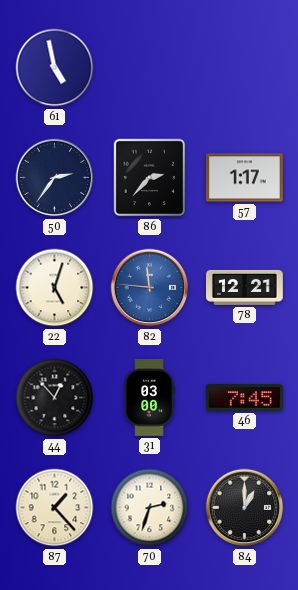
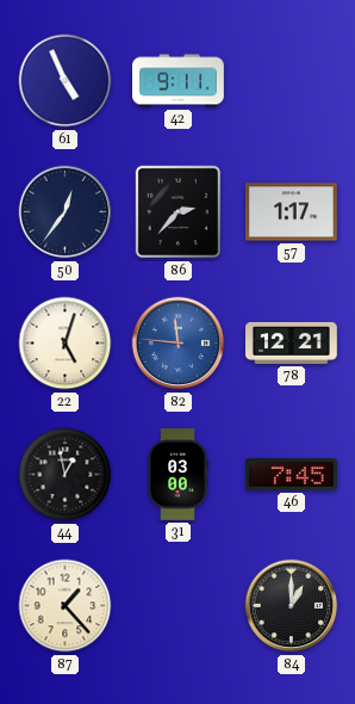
61: 4:58 -> 4:56
42: none -> 9:11
50: 2:36 -> 12:36
44: 12:53 -> 12:58
70: 2:33 -> none
